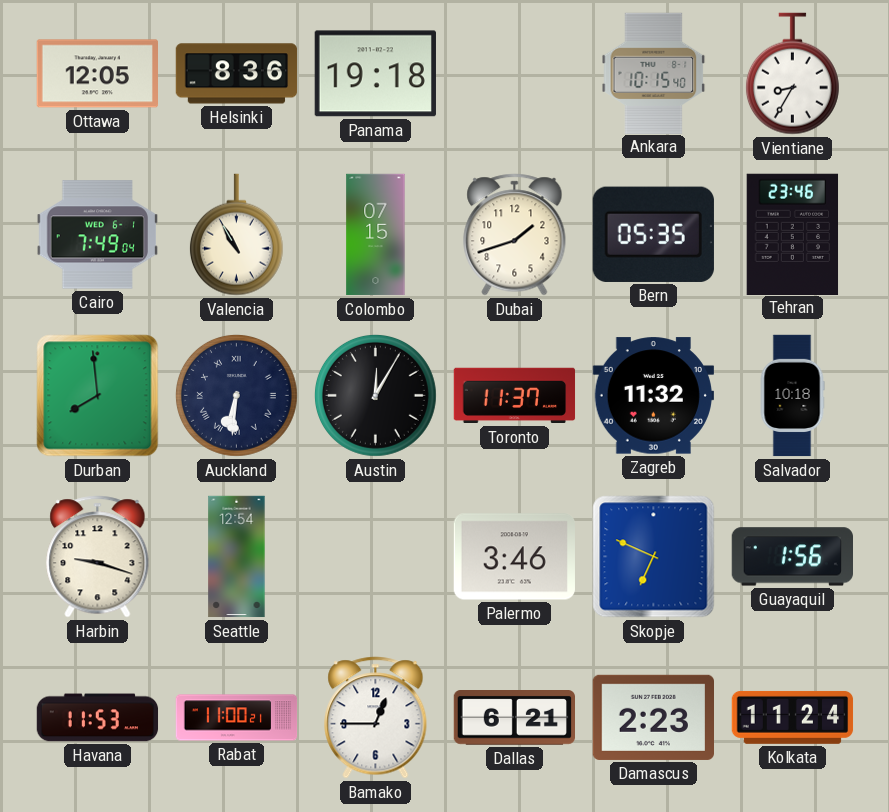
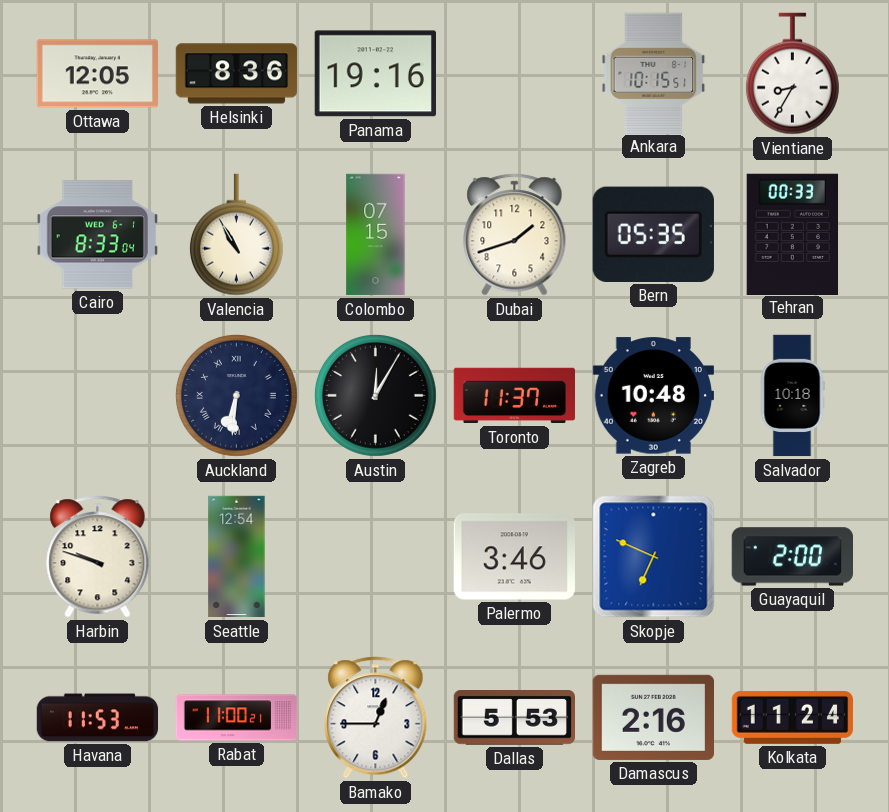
Panama: 19:18 -> 19:16
Ankara: 10:15:40 -> 10:15:51
Cairo: 7:49 -> 8:33
Tehran: 23:46 -> 00:33
Durban: 7:59 -> none
Zagreb: 11:32 -> 10:48
Harbin: 9:18 -> 9:48
Guayaquil: 1:56 -> 2:00
Dallas: 6:21 -> 5:53
Damascus: 2:23 -> 2:16
